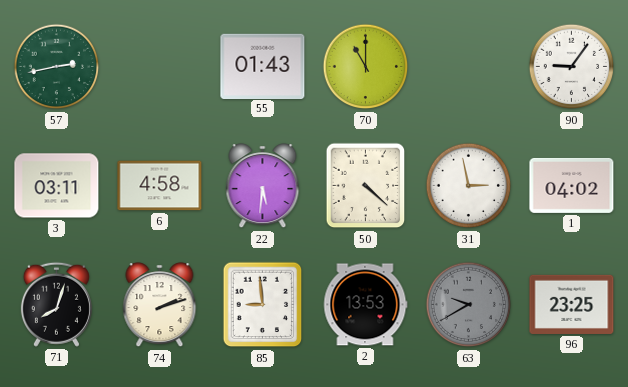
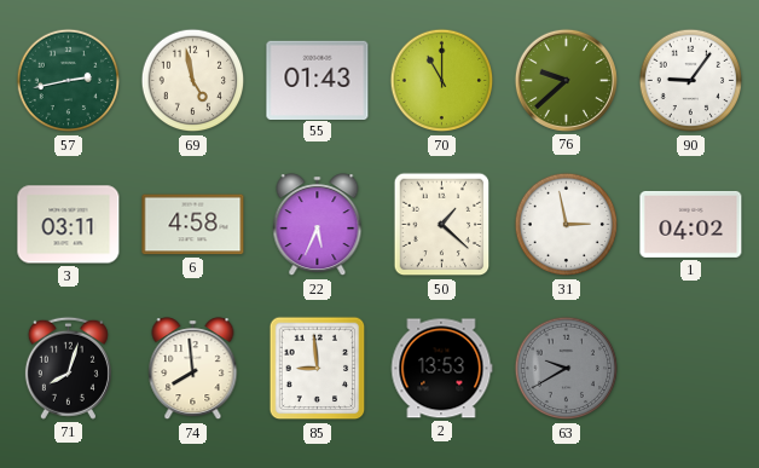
69: none -> 4:58
76: none -> 9:38
22: 5:31 -> 5:34
50: 4:22 -> 1:22
74: 2:12 -> 7:59
96: 23:25 -> none
